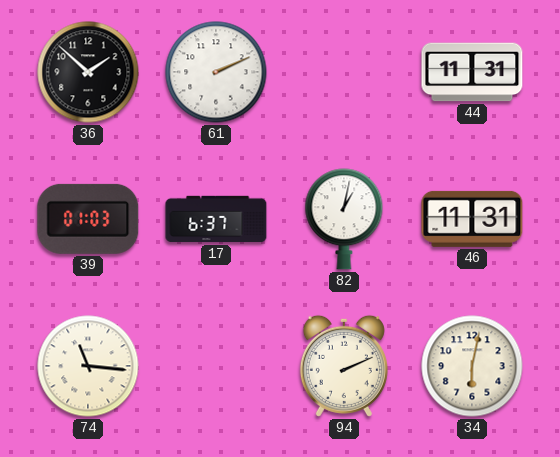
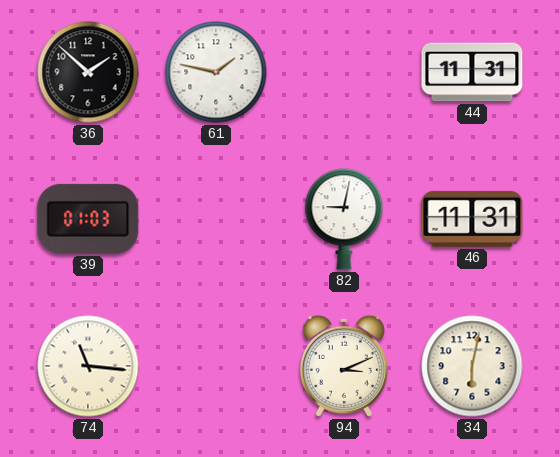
61: 2:11 -> 1:47
17: 6:37 -> none
82: 1:02 -> 9:02
94: 2:11 -> 3:11
